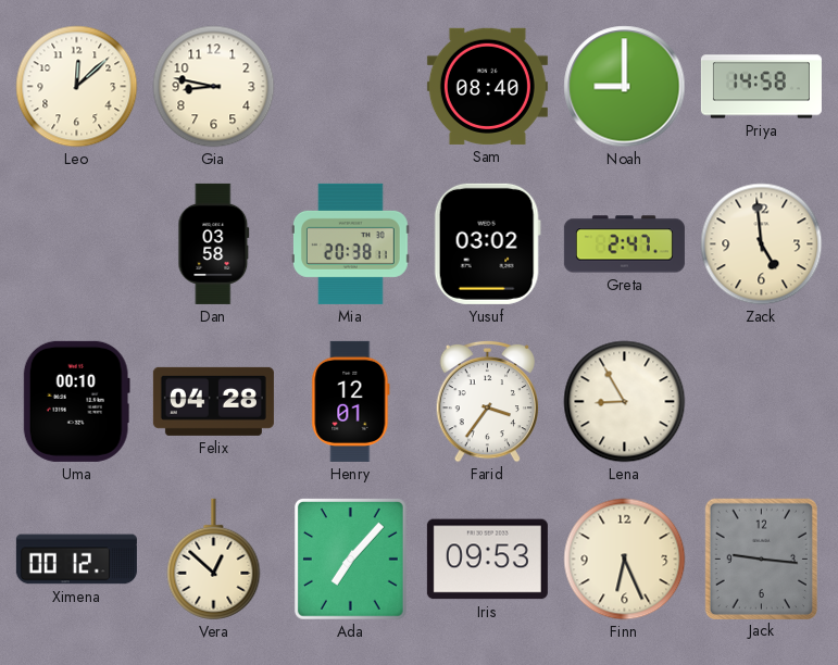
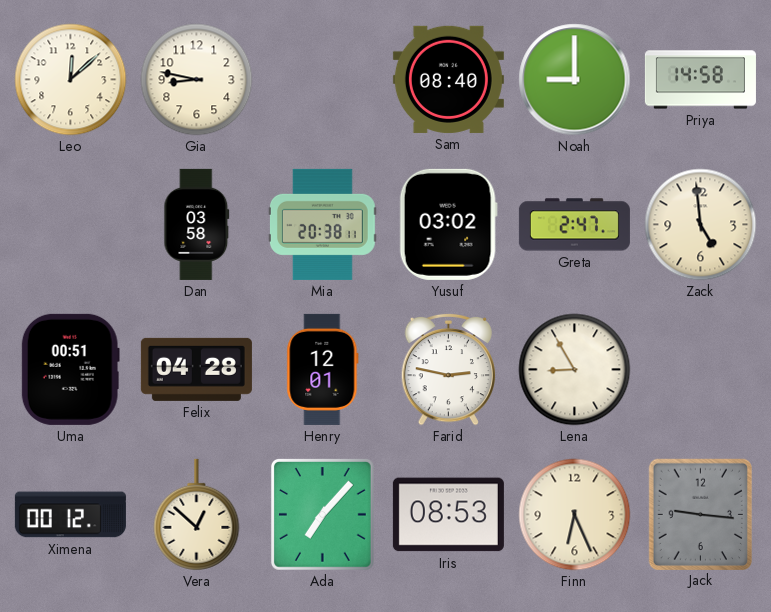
Uma: 00:10 -> 00:51
Farid: 3:36 -> 2:47
Iris: 09:53 -> 08:53
